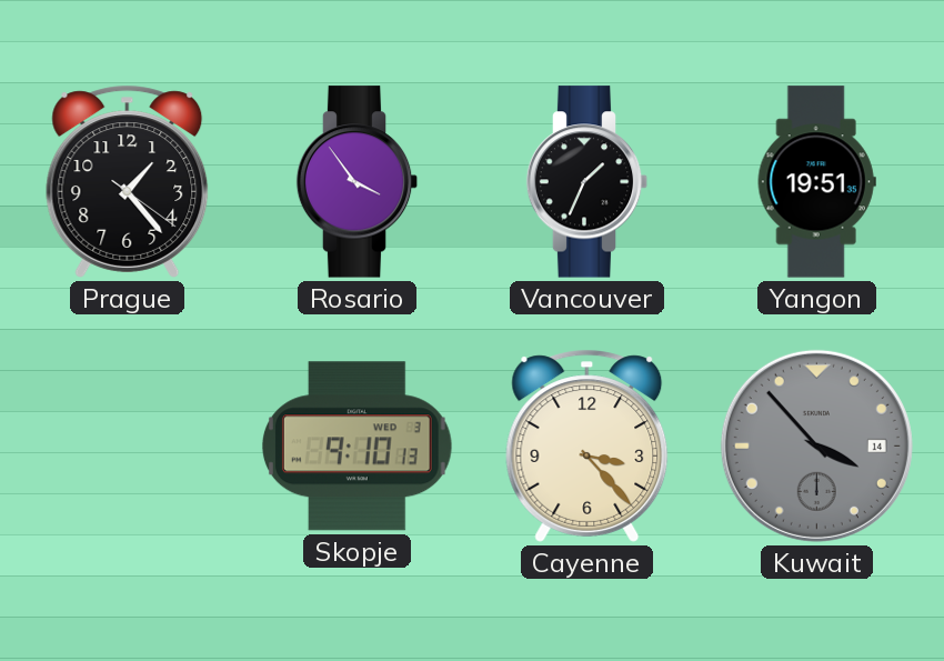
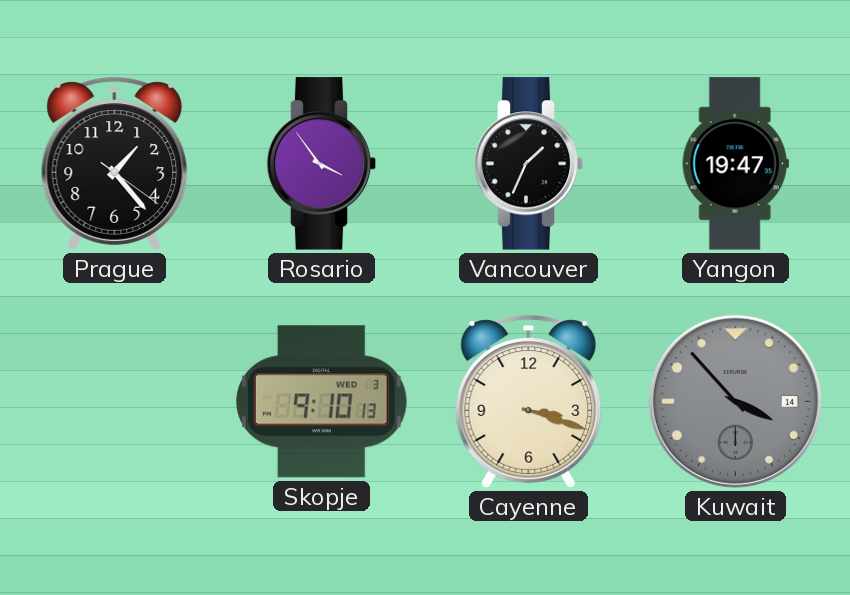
Yangon: 19:51 -> 19:47
Cayenne: 3:23 -> 3:18
